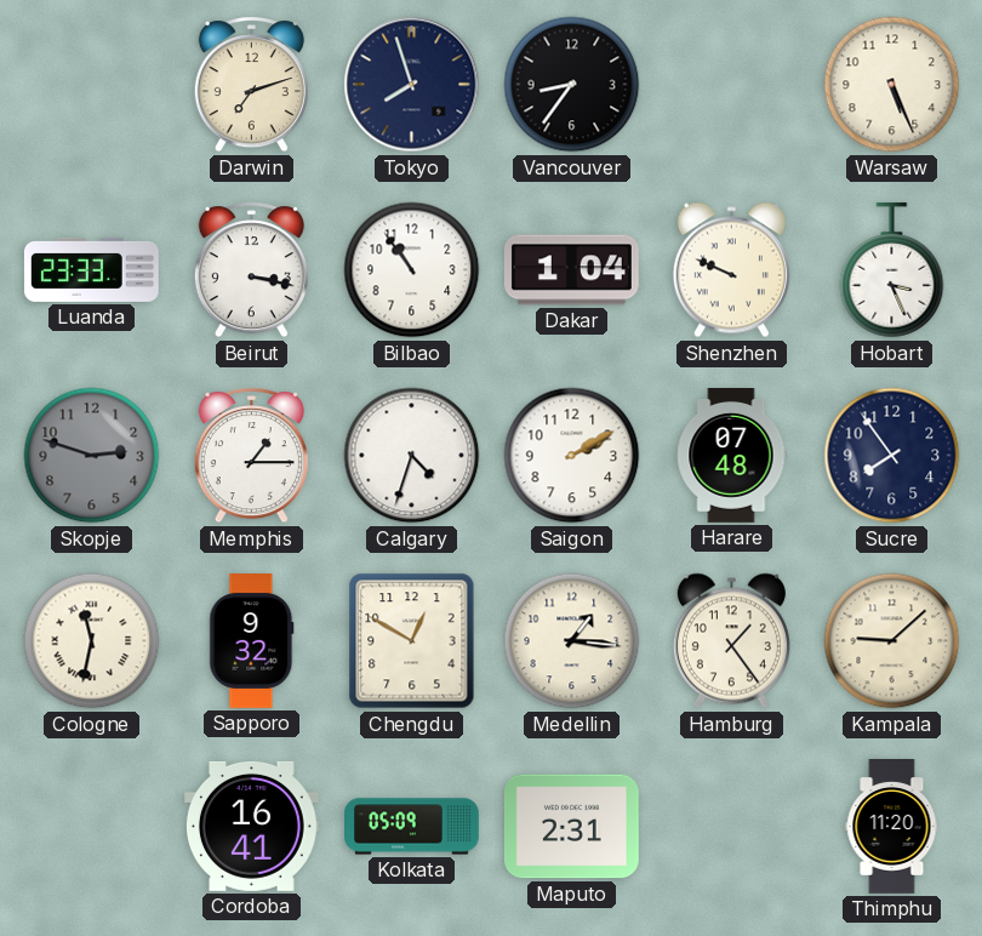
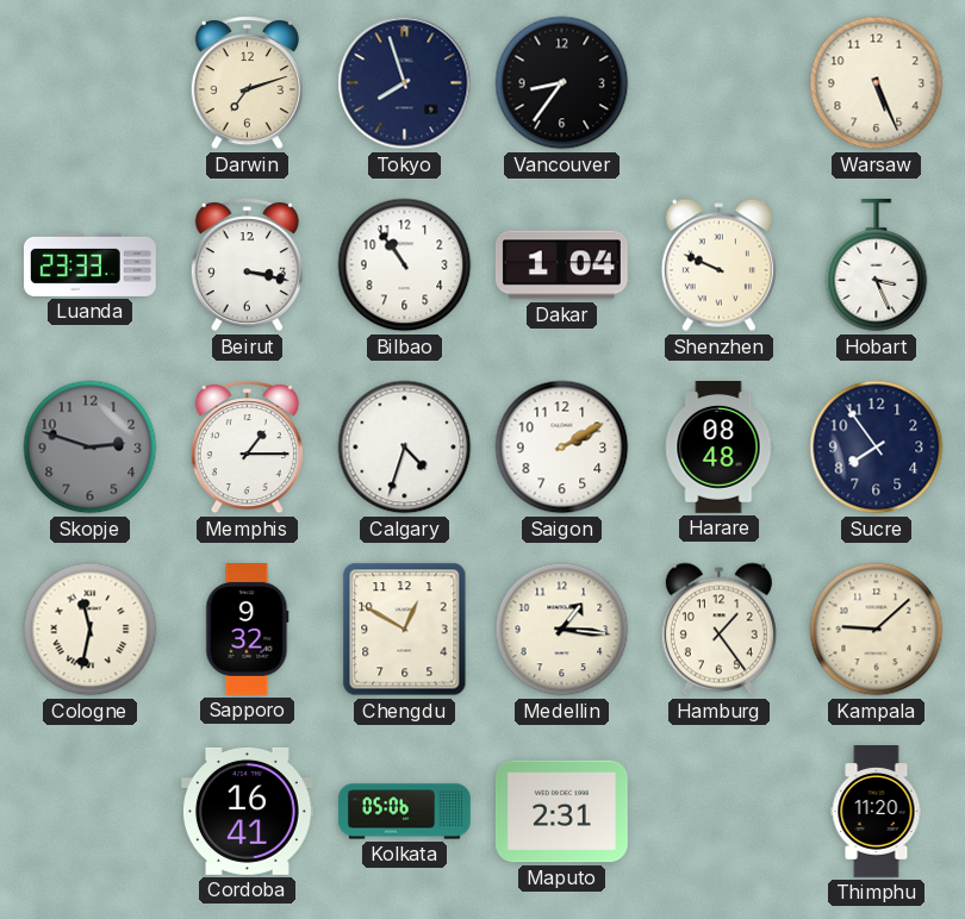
Harare: 07:48 -> 08:48
Kolkata: 05:09 -> 05:06
